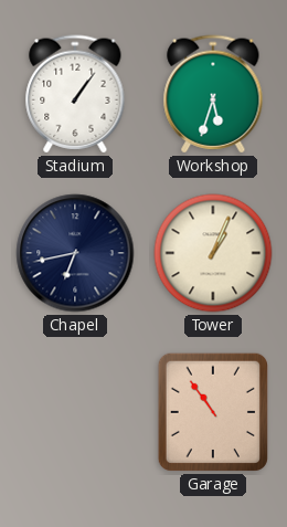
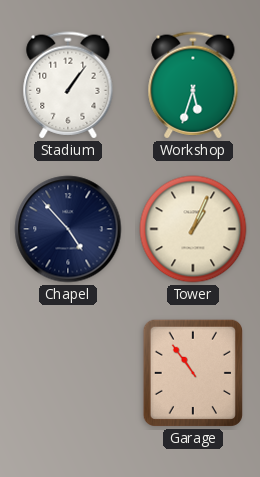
Chapel: 6:43 -> 4:53
